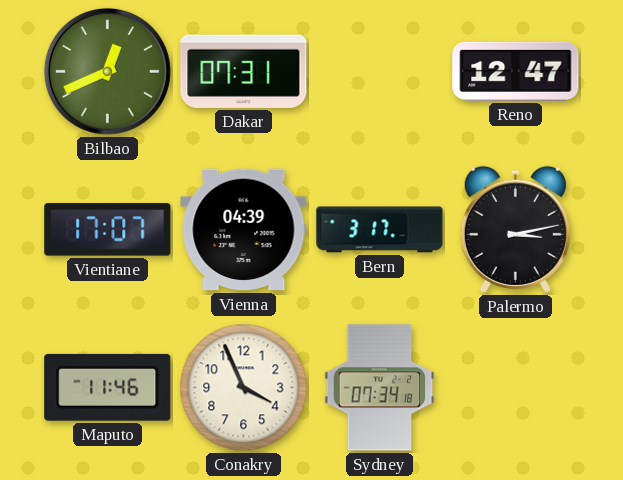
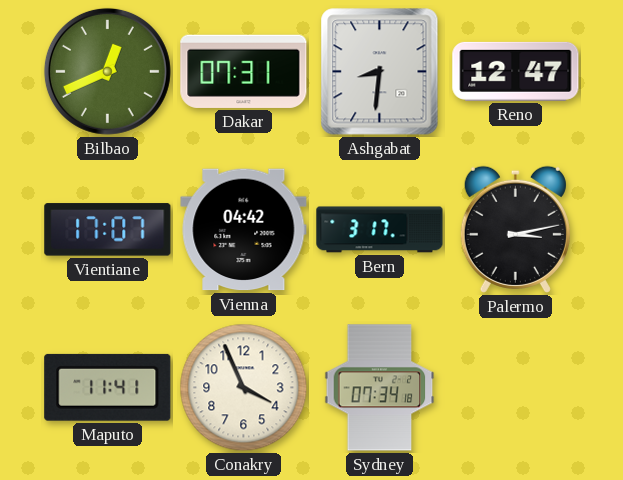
Ashgabat: none -> 8:31
Vienna: 04:39 -> 04:42
Maputo: 11:46 -> 11:41
